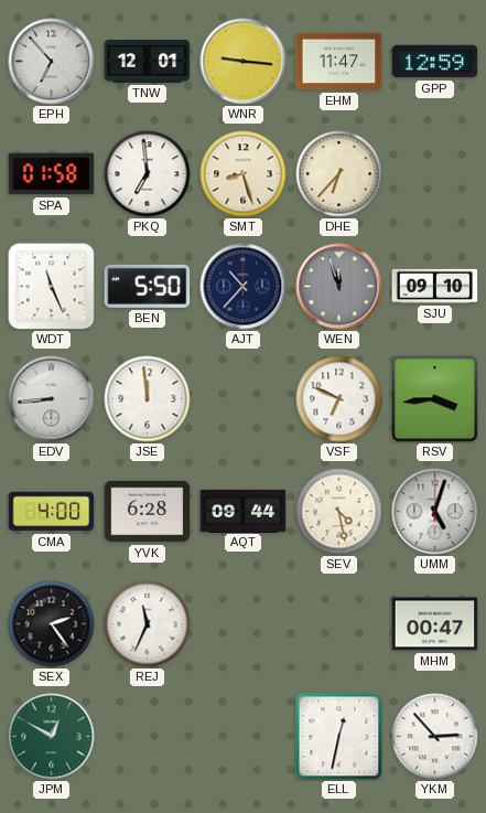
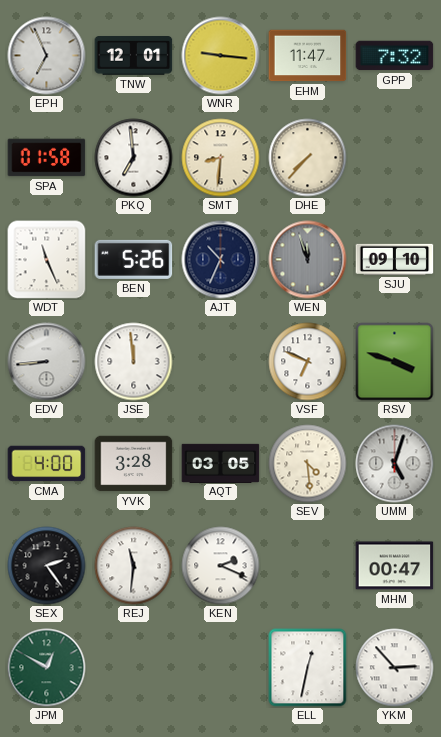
EPH: 6:53 -> 6:56
GPP: 12:59 -> 7:32
SMT: 8:27 -> 8:31
DHE: 6:37 -> 7:37
BEN: 5:50 -> 5:26
AJT: 10:37 -> 10:34
RSV: 3:44 -> 3:48
YVK: 6:28 -> 3:28
AQT: 09:44 -> 03:05
SEV: 4:28 -> 4:29
REJ: 11:34 -> 11:31
KEN: none -> 2:19
